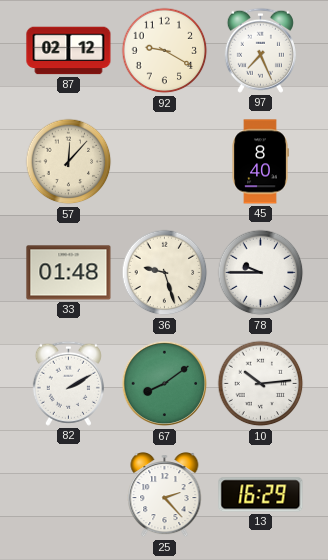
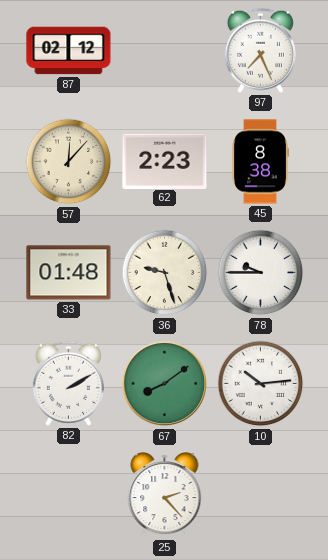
92: 9:20 -> none
62: none -> 2:23
45: 8:40 -> 8:38
13: 16:29 -> none
